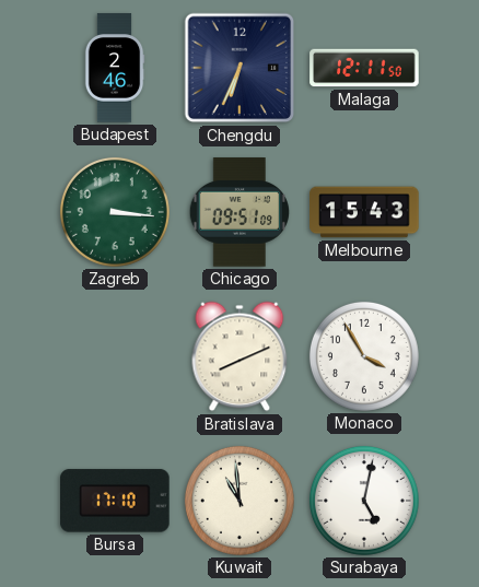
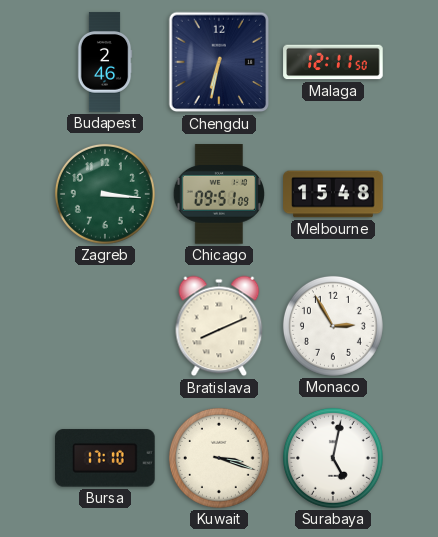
Chengdu: 6:34 -> 6:32
Melbourne: 15:43 -> 15:48
Monaco: 3:55 -> 2:55
Kuwait: 10:59 -> 3:18
